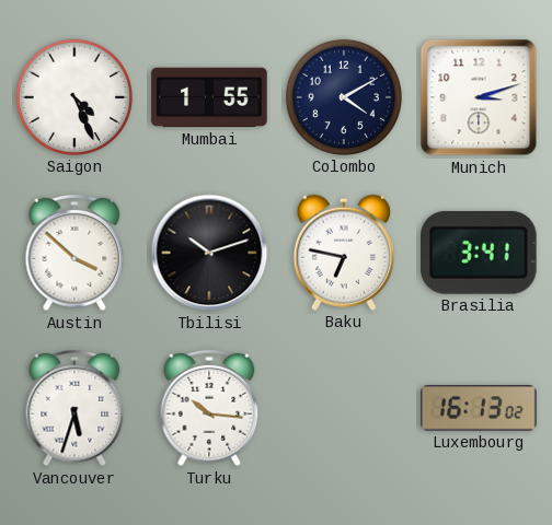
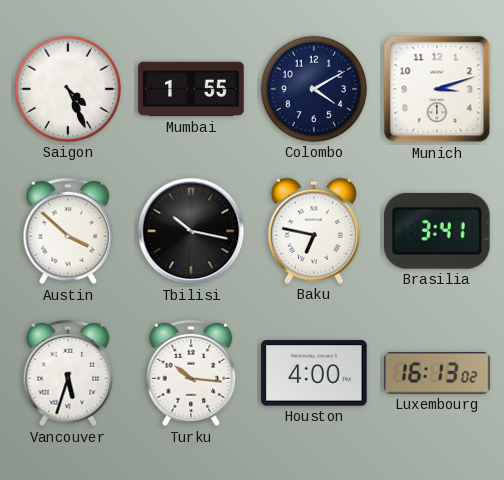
Tbilisi: 10:12 -> 10:17
Houston: none -> 4:00
